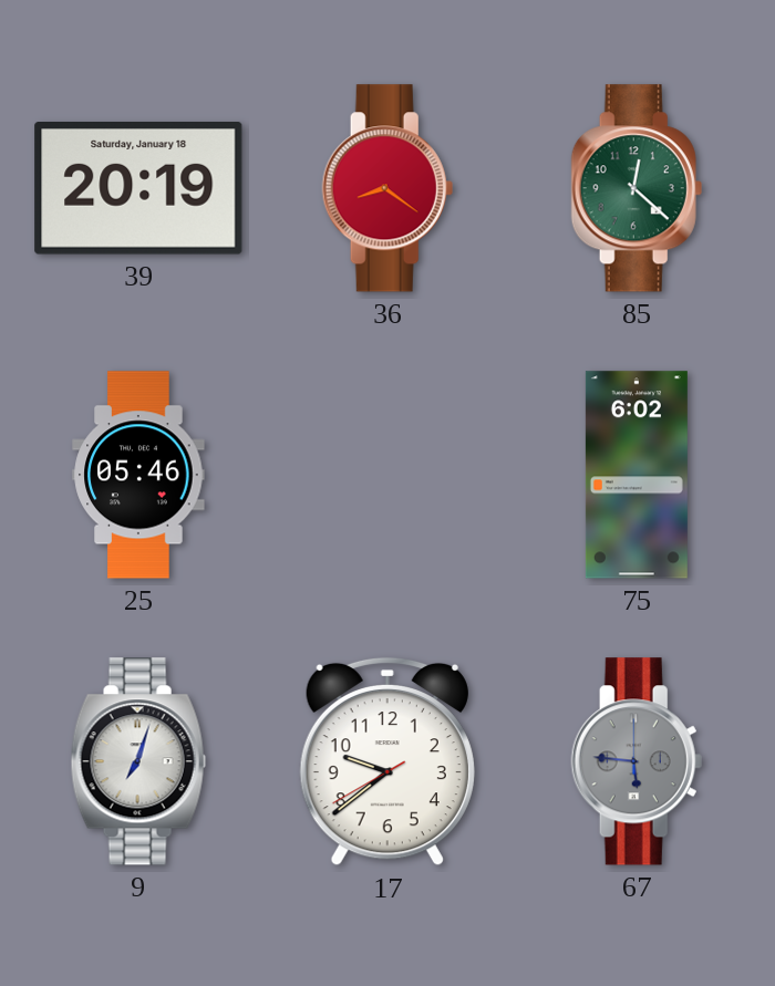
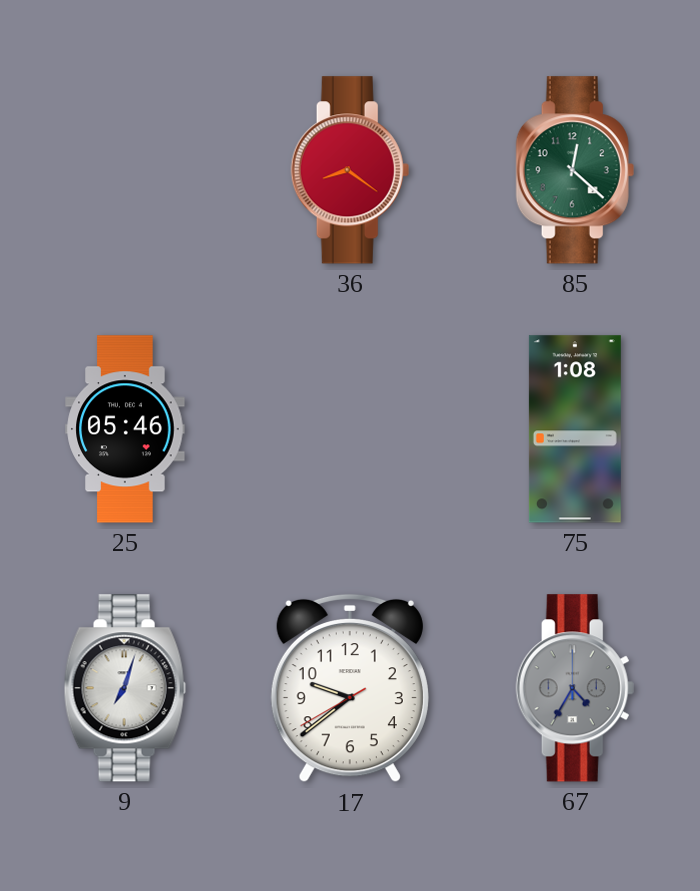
39: 20:19 -> none
75: 6:02 -> 1:08
67: 5:46 -> 4:35
